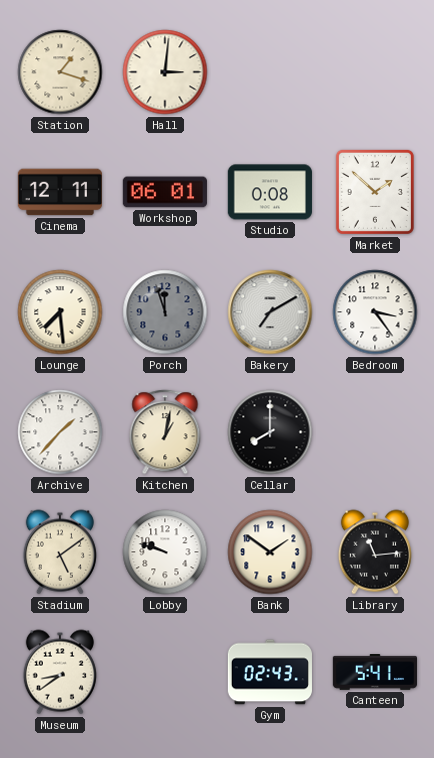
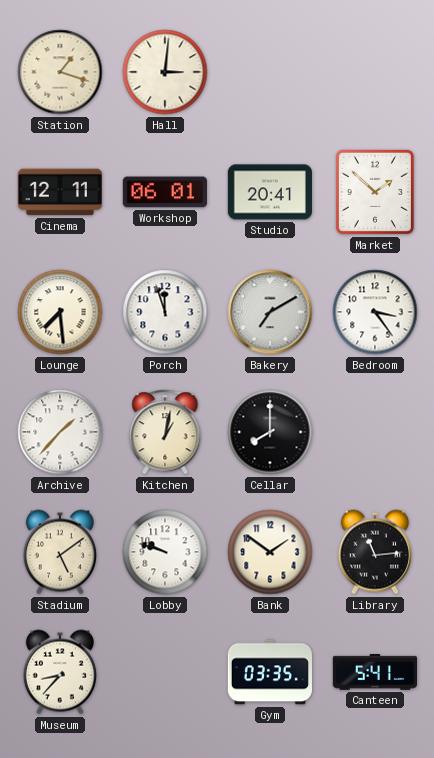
Studio: 0:08 -> 20:41
Porch dial: grey -> white
Museum: 8:39 -> 8:37
Gym: 02:43 -> 03:35
